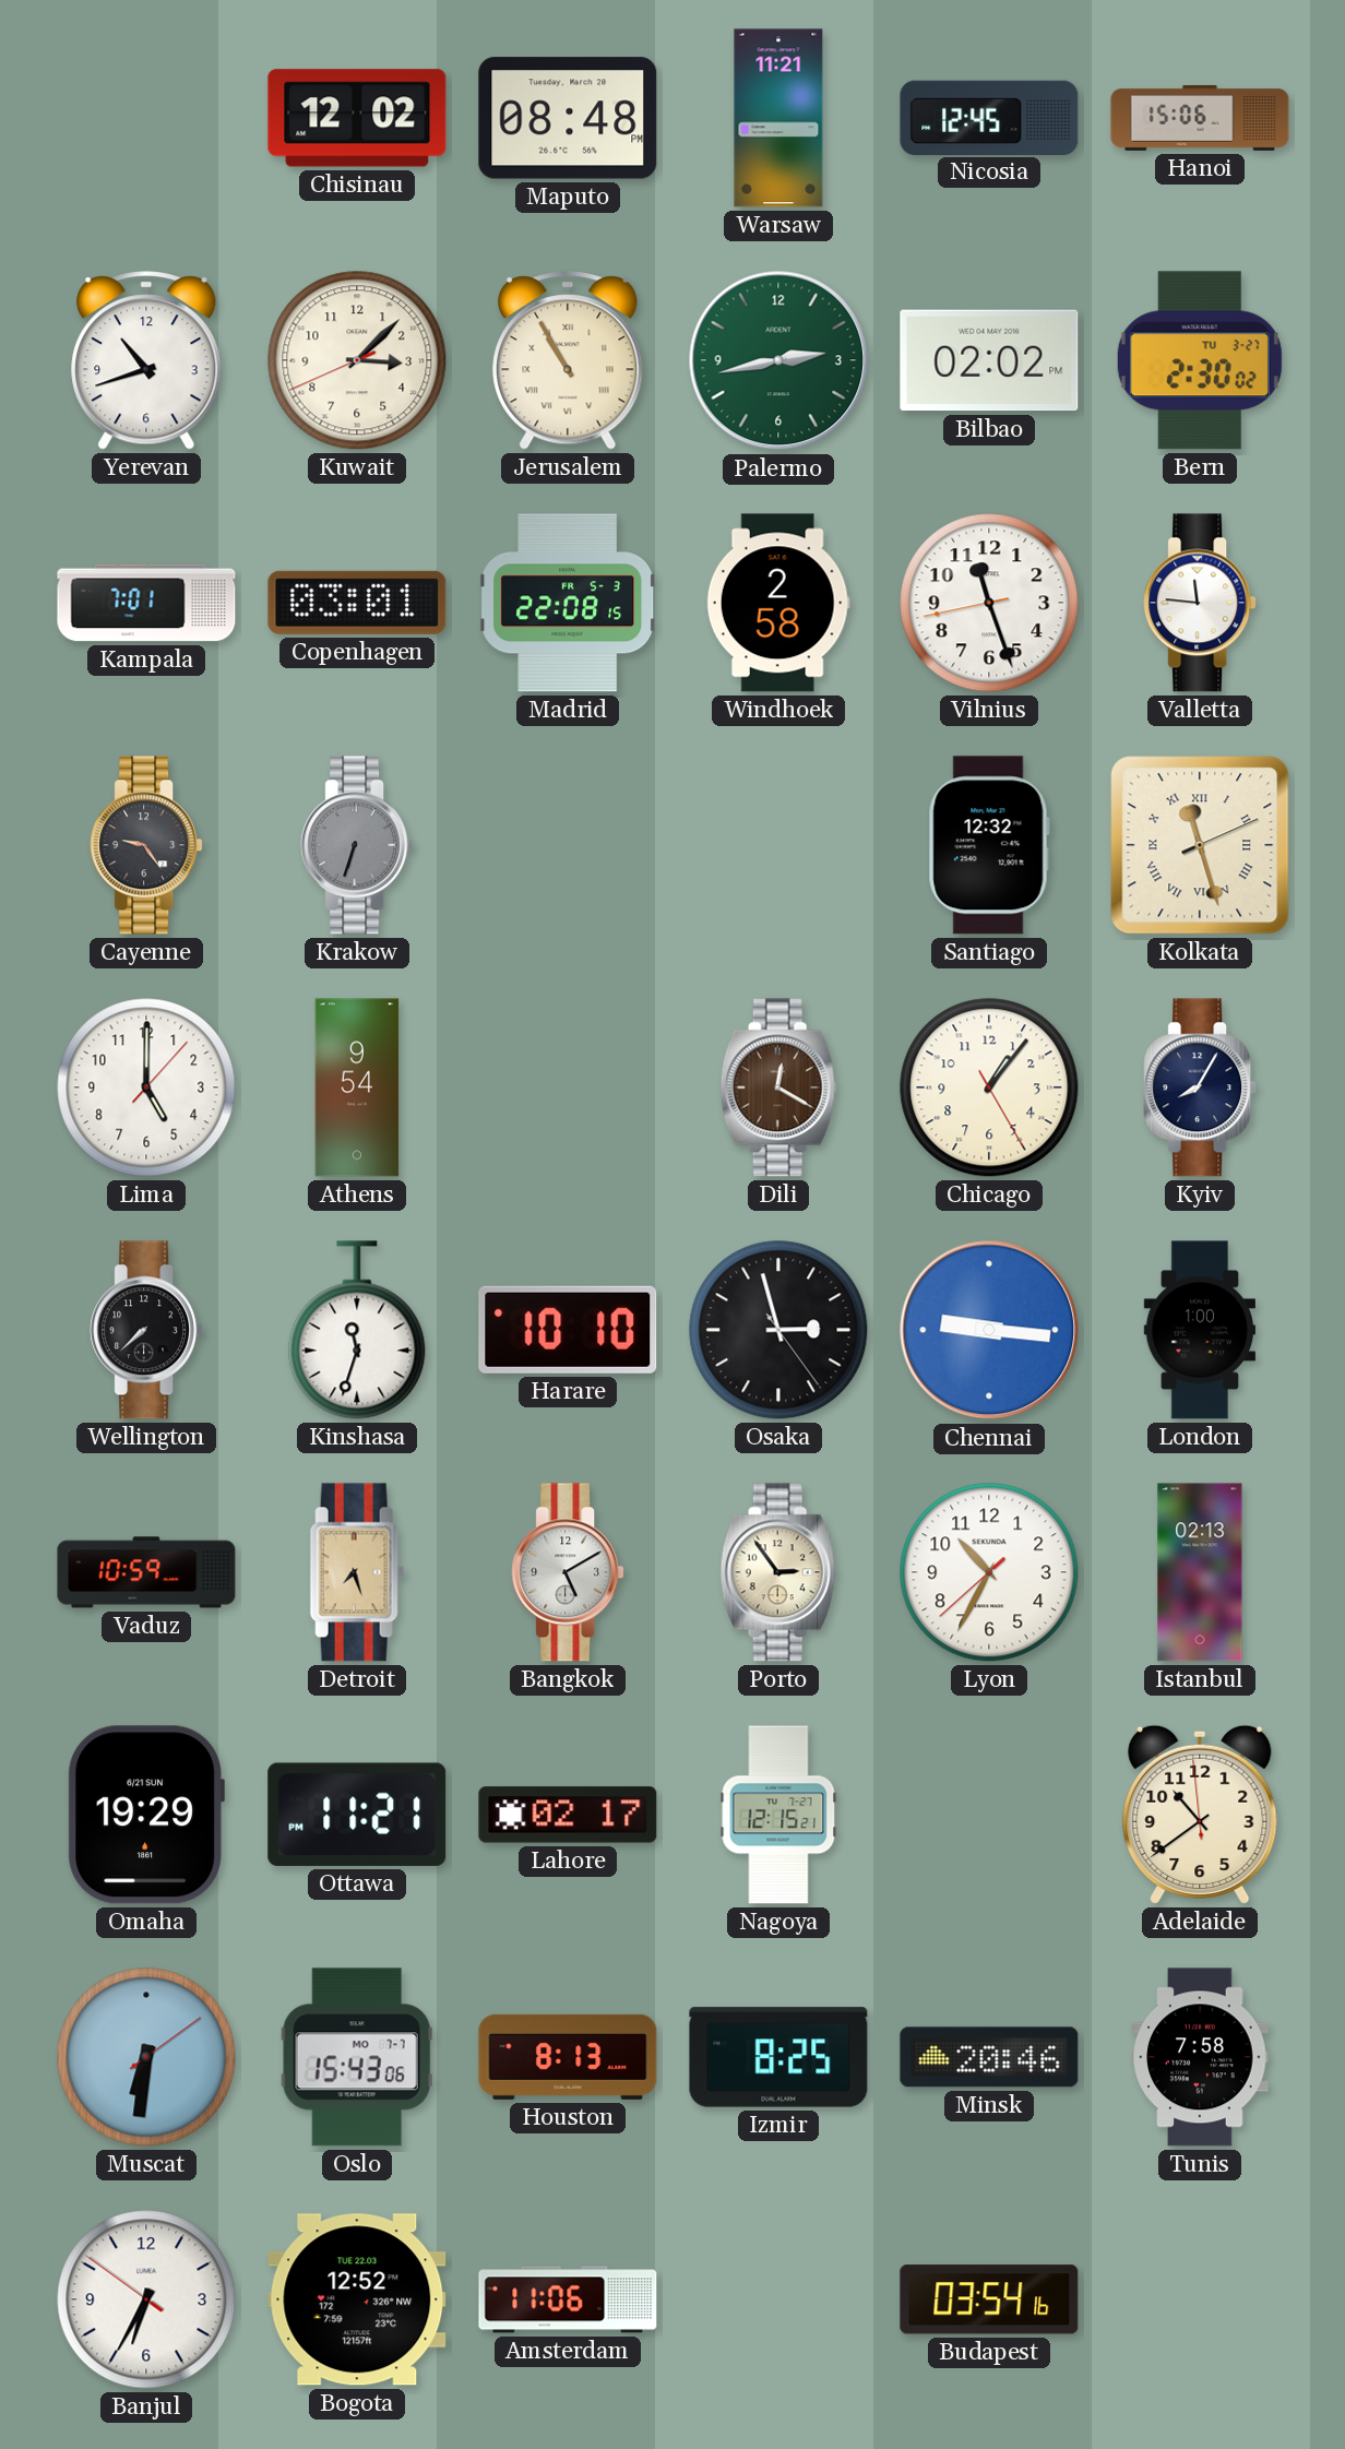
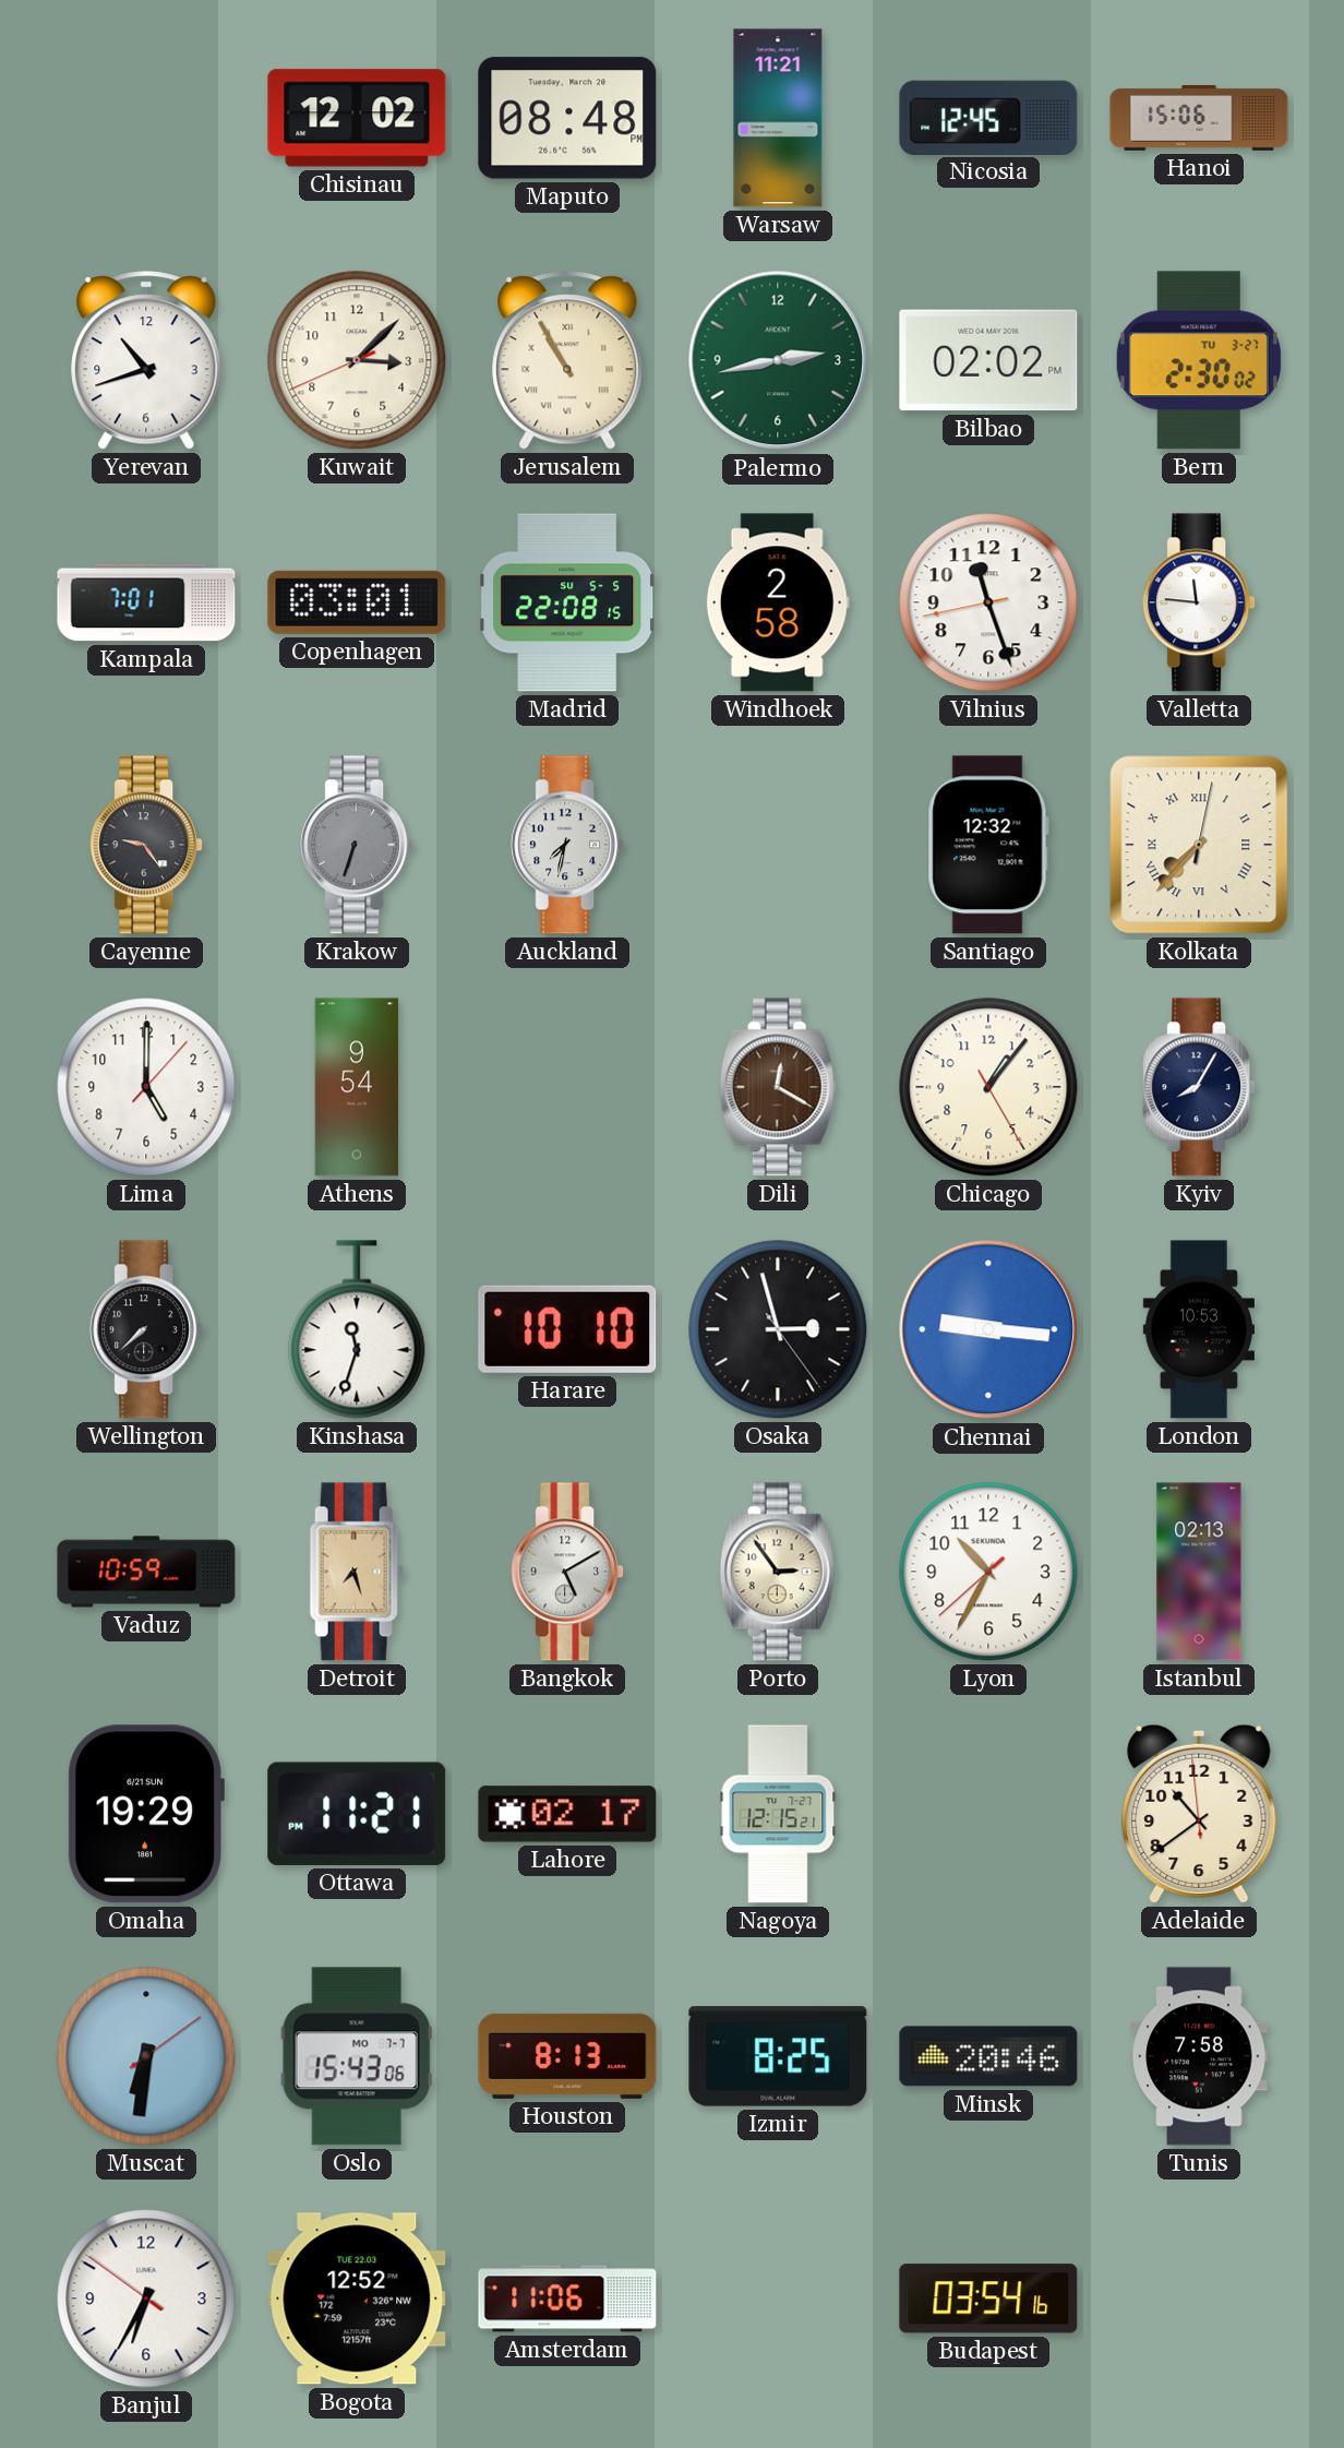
Madrid date: FR 5-3 -> SU 5-5
Auckland: none -> 7:32
Kolkata: 11:27 -> 7:37
London: 1:00 -> 10:53
